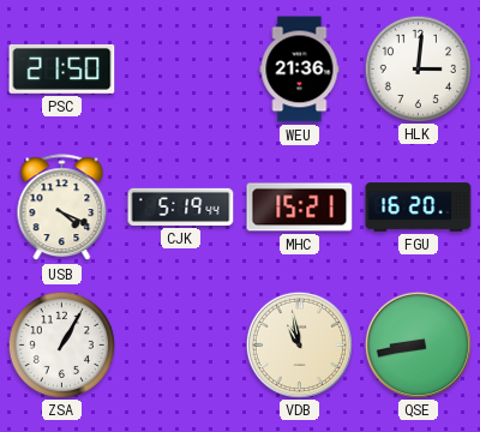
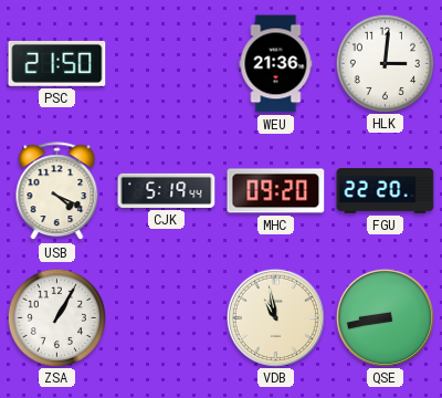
MHC: 15:21 -> 09:20
FGU: 16:20 -> 22:20
